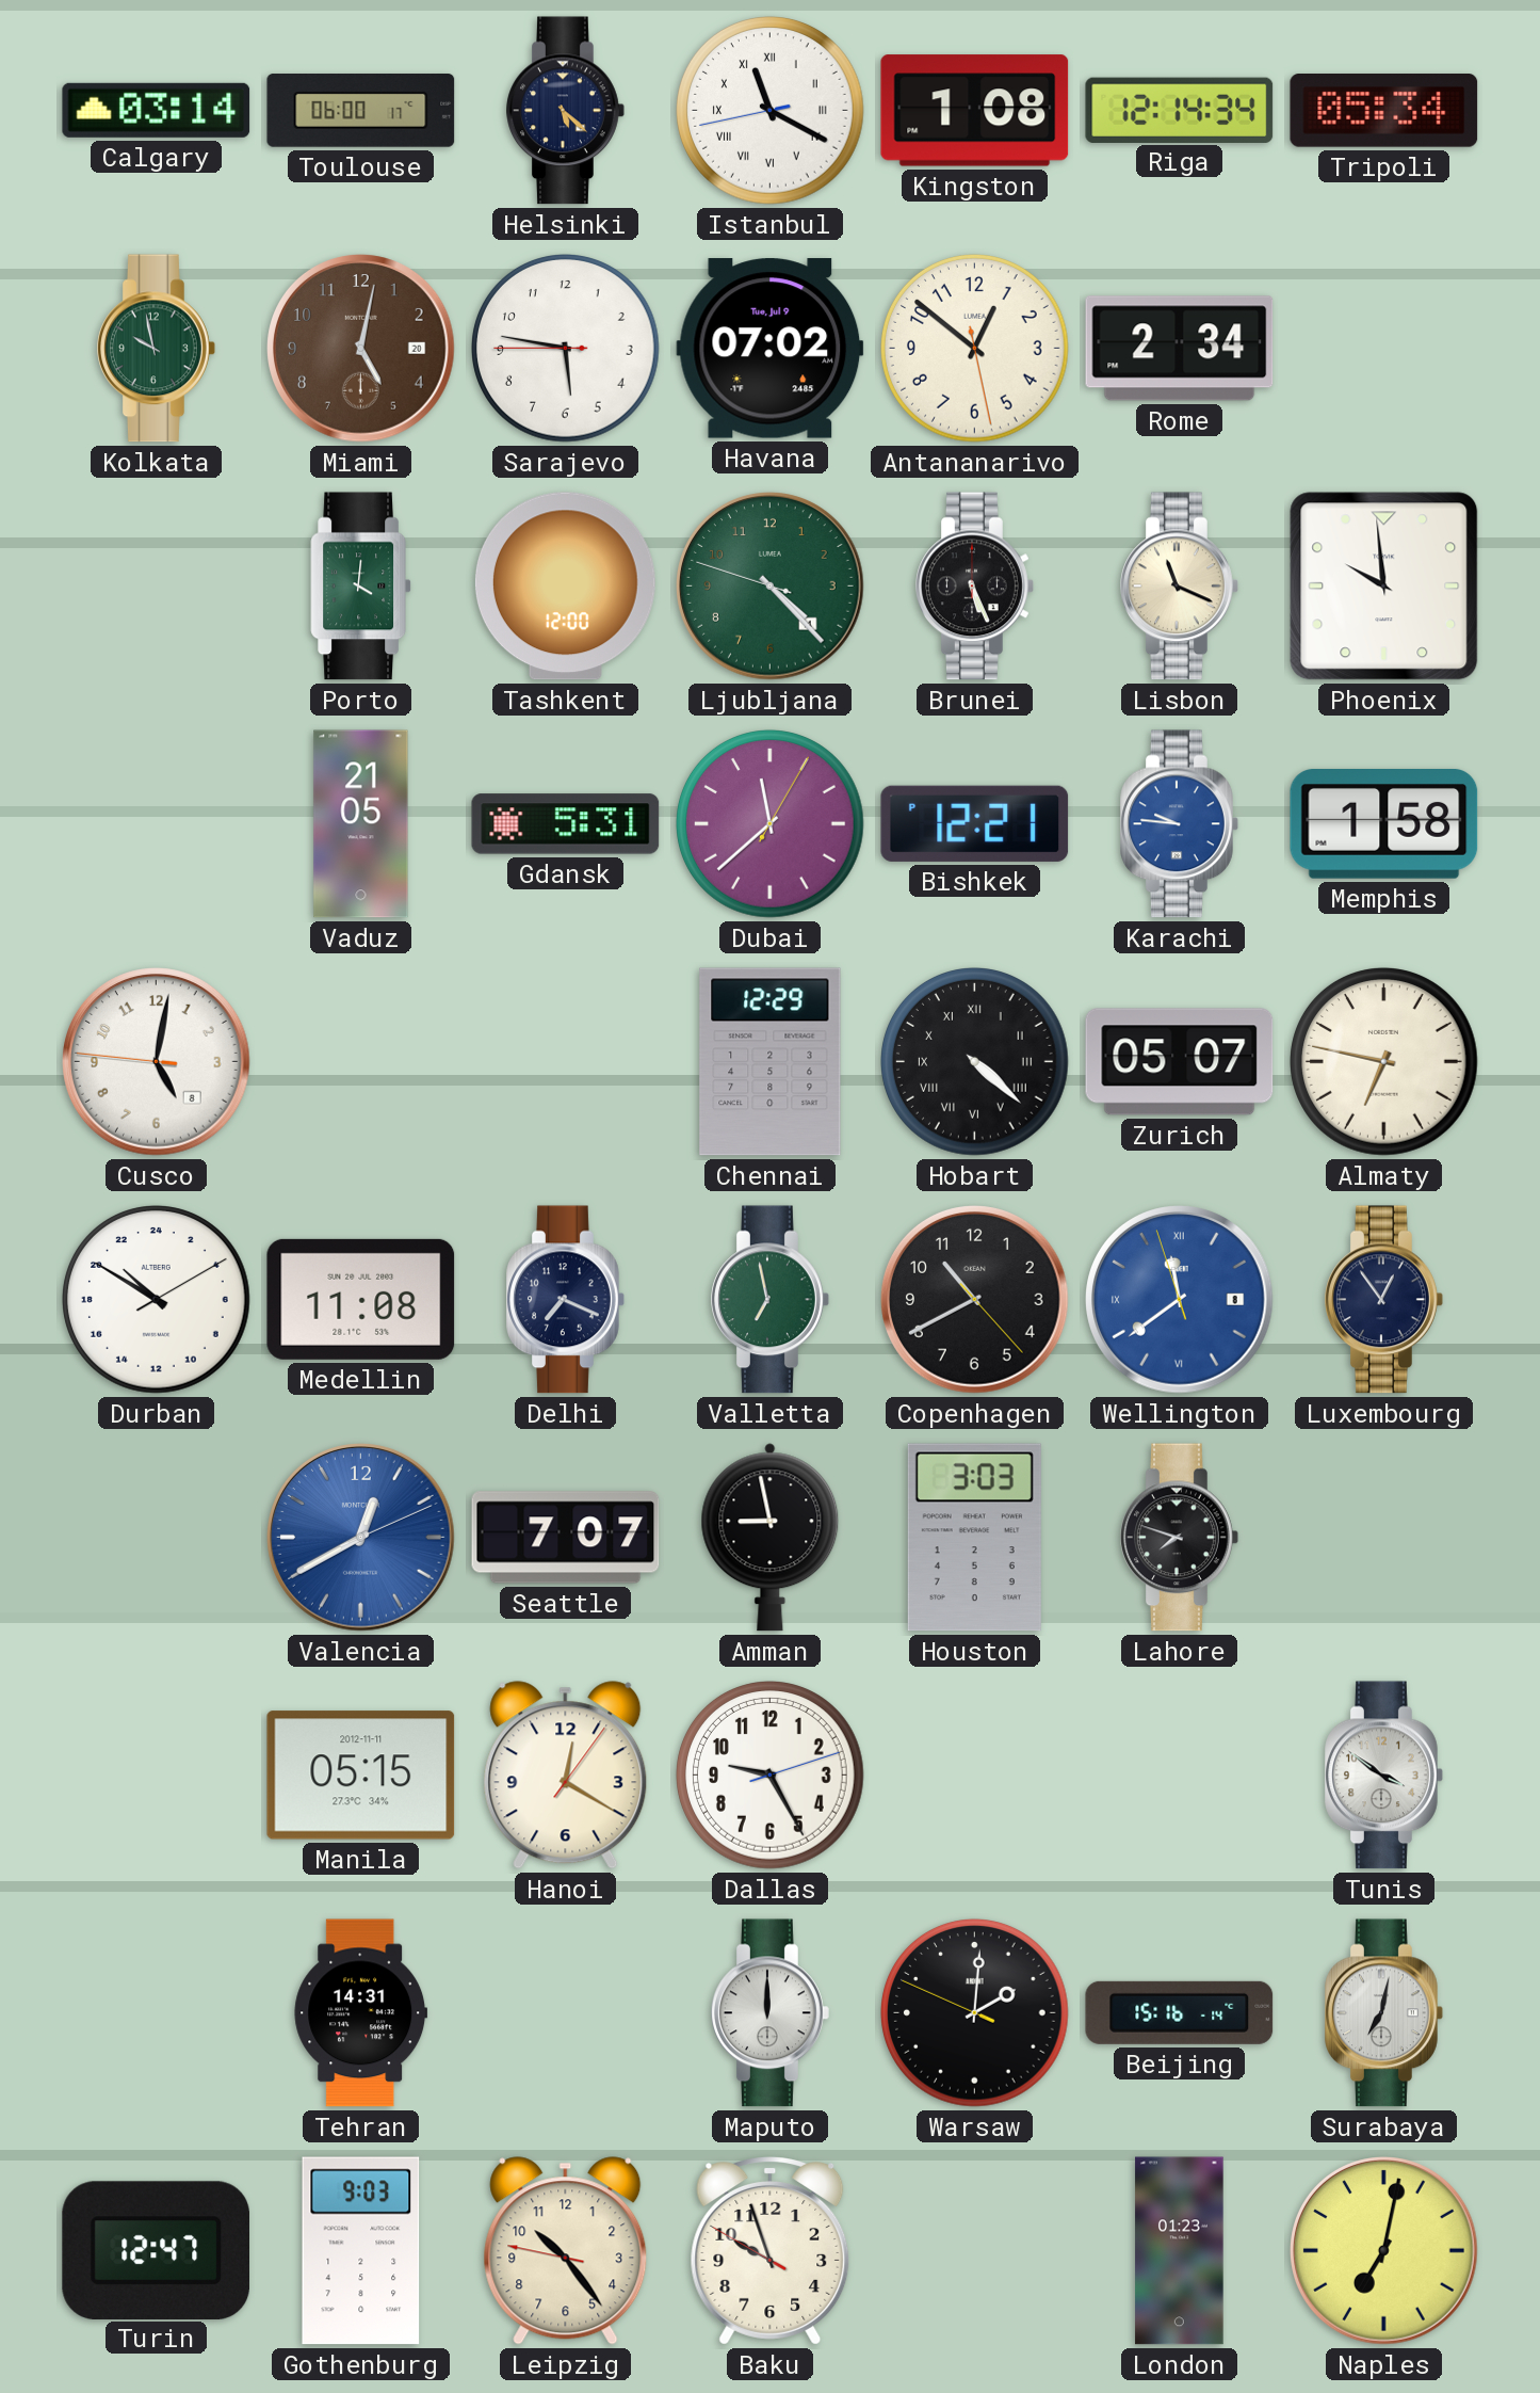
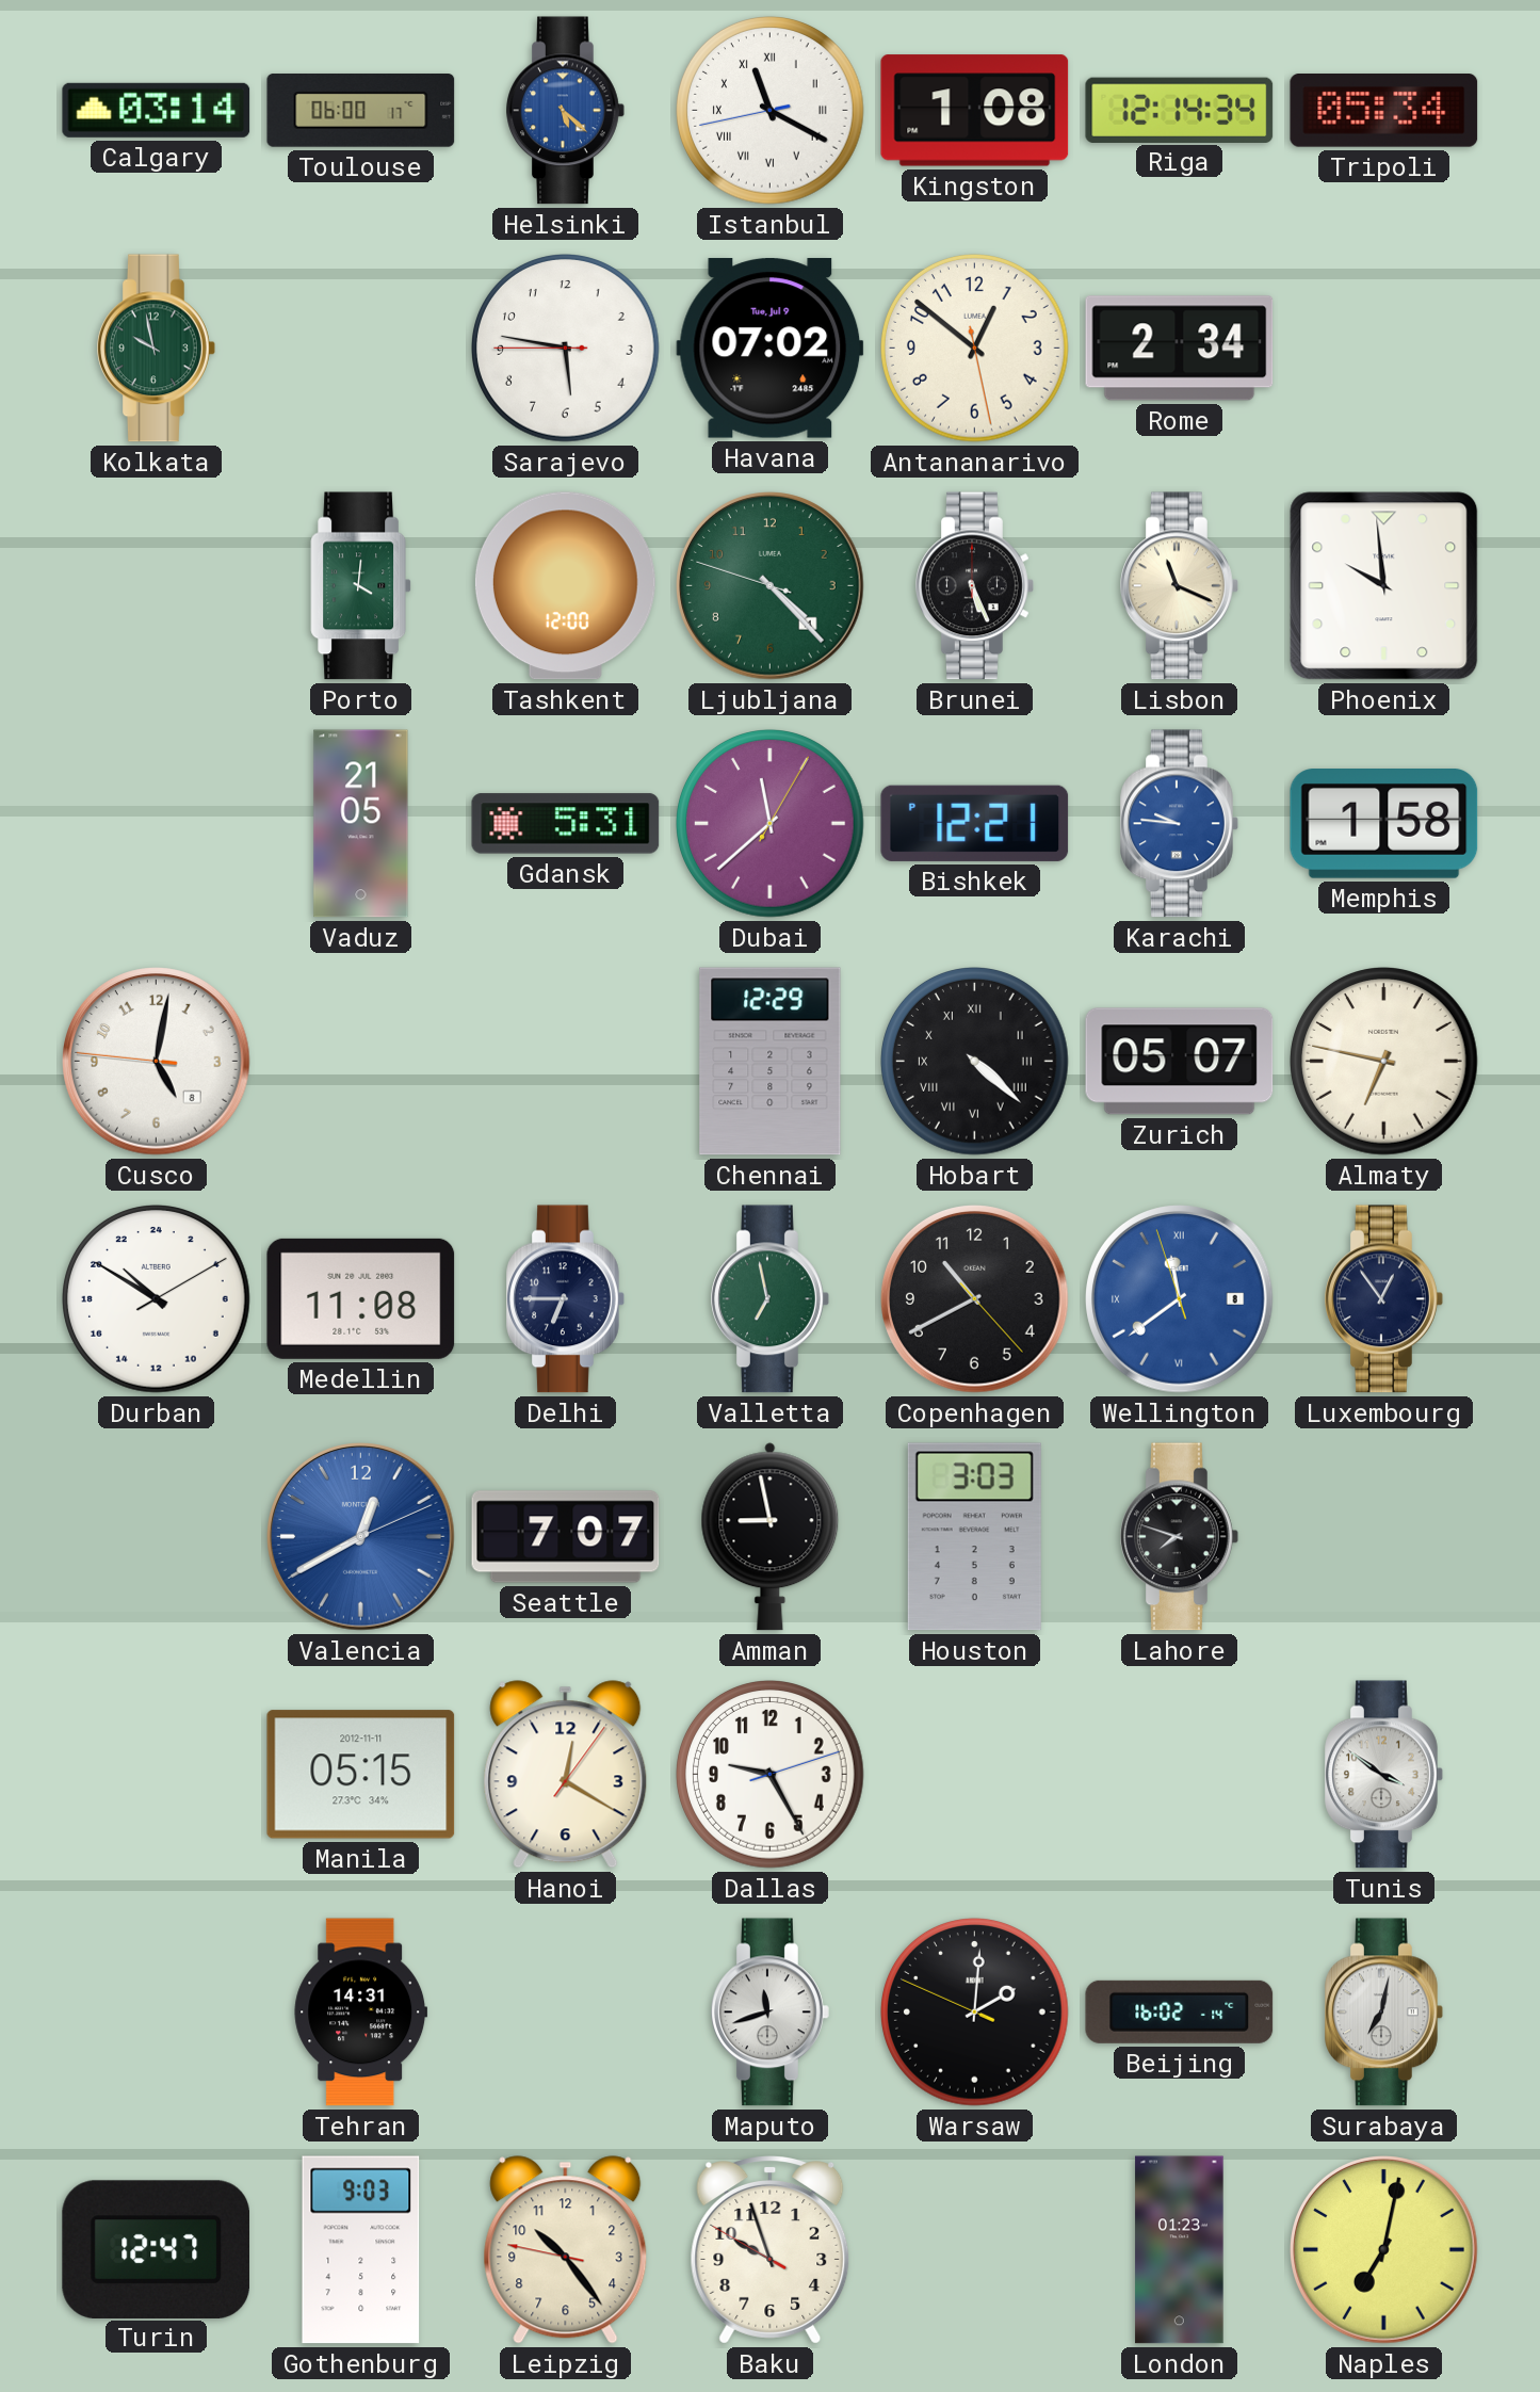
Helsinki dial: navy -> blue
Miami: 5:02 -> none
Delhi: 7:19 -> 6:45
Maputo: 12:00 -> 11:42
Beijing: 15:16 -> 16:02
